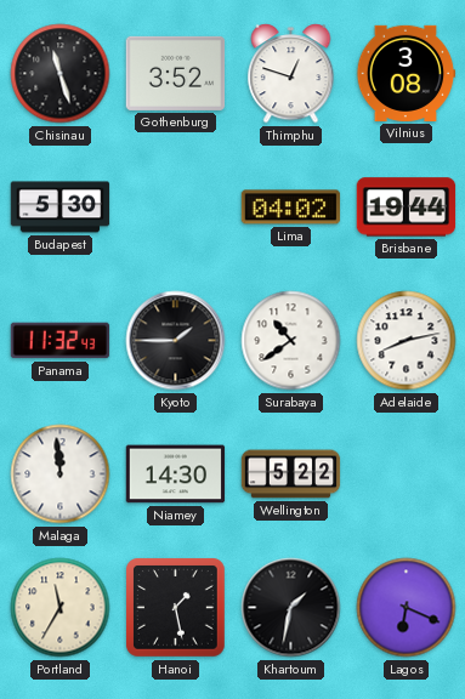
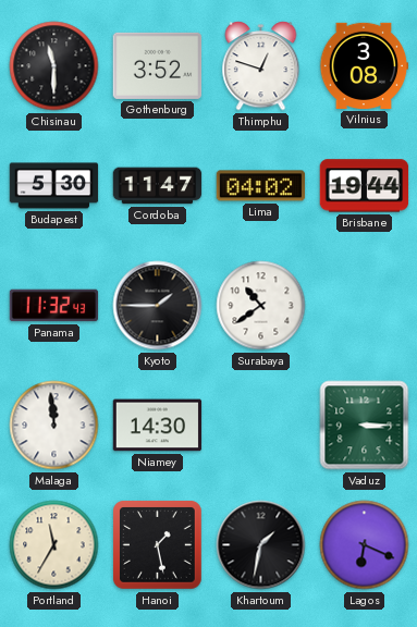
Chisinau: 11:27 -> 11:30
Cordoba: none -> 11:47
Adelaide: 8:13 -> none
Wellington: 5:22 -> none
Vaduz: none -> 3:15
